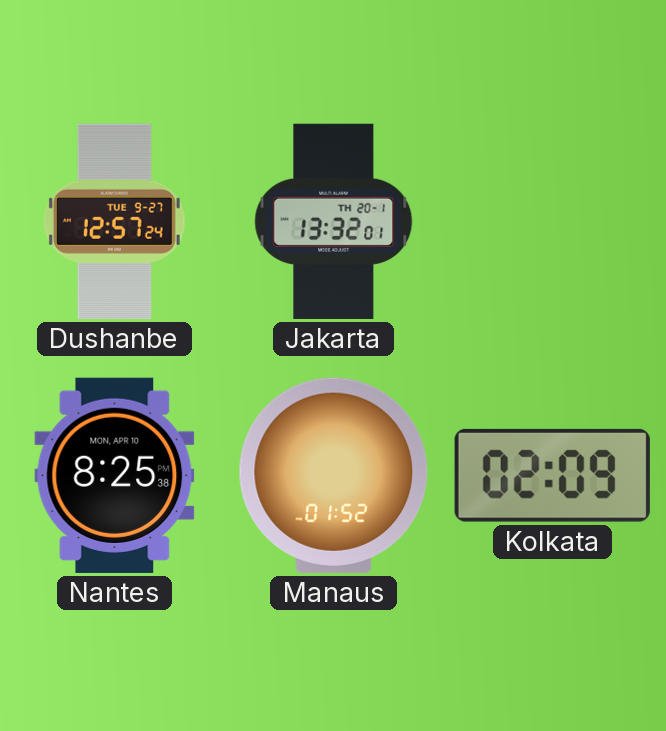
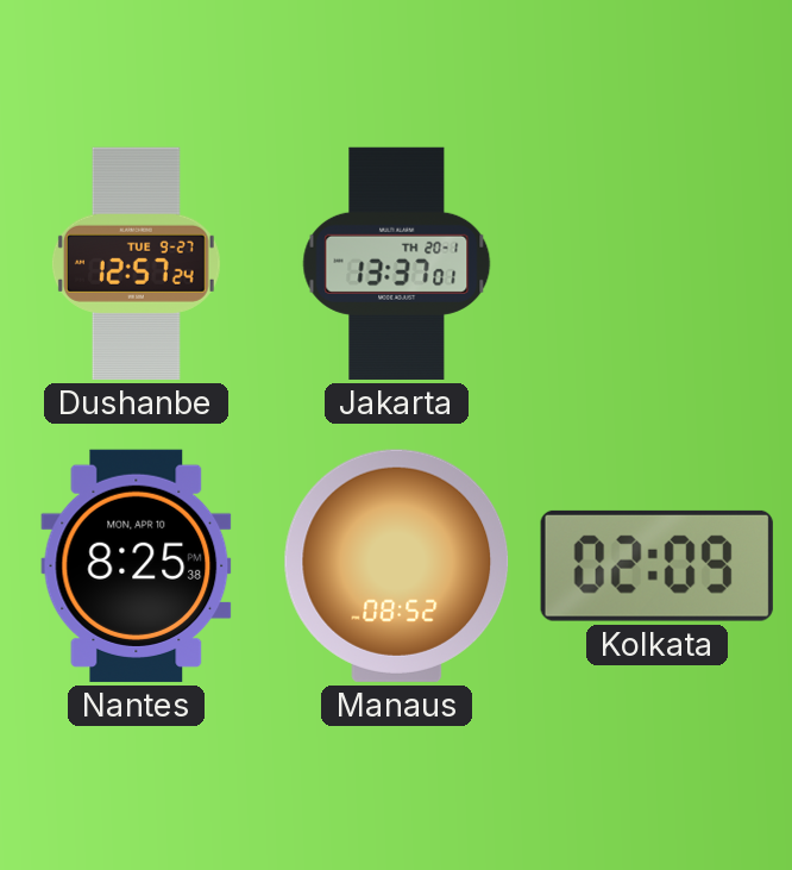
Jakarta: 13:32 -> 13:37
Manaus: 01:52 -> 08:52
